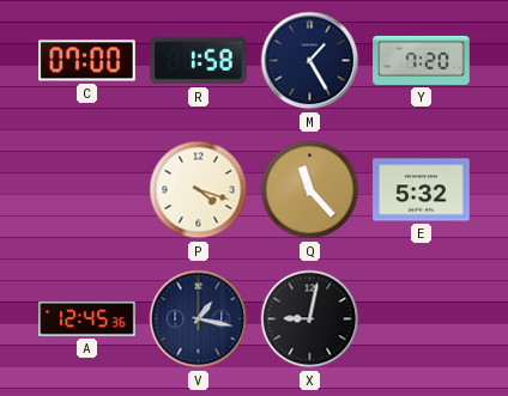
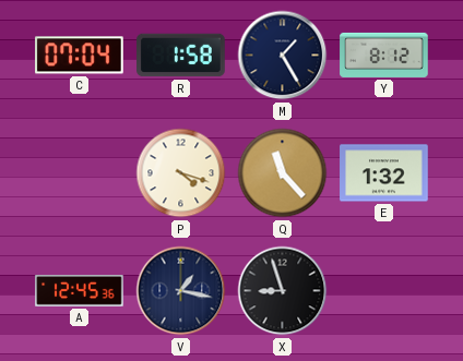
C: 07:00 -> 07:04
Y: 7:20 -> 8:12
E: 5:32 -> 1:32
X: 9:02 -> 8:57
